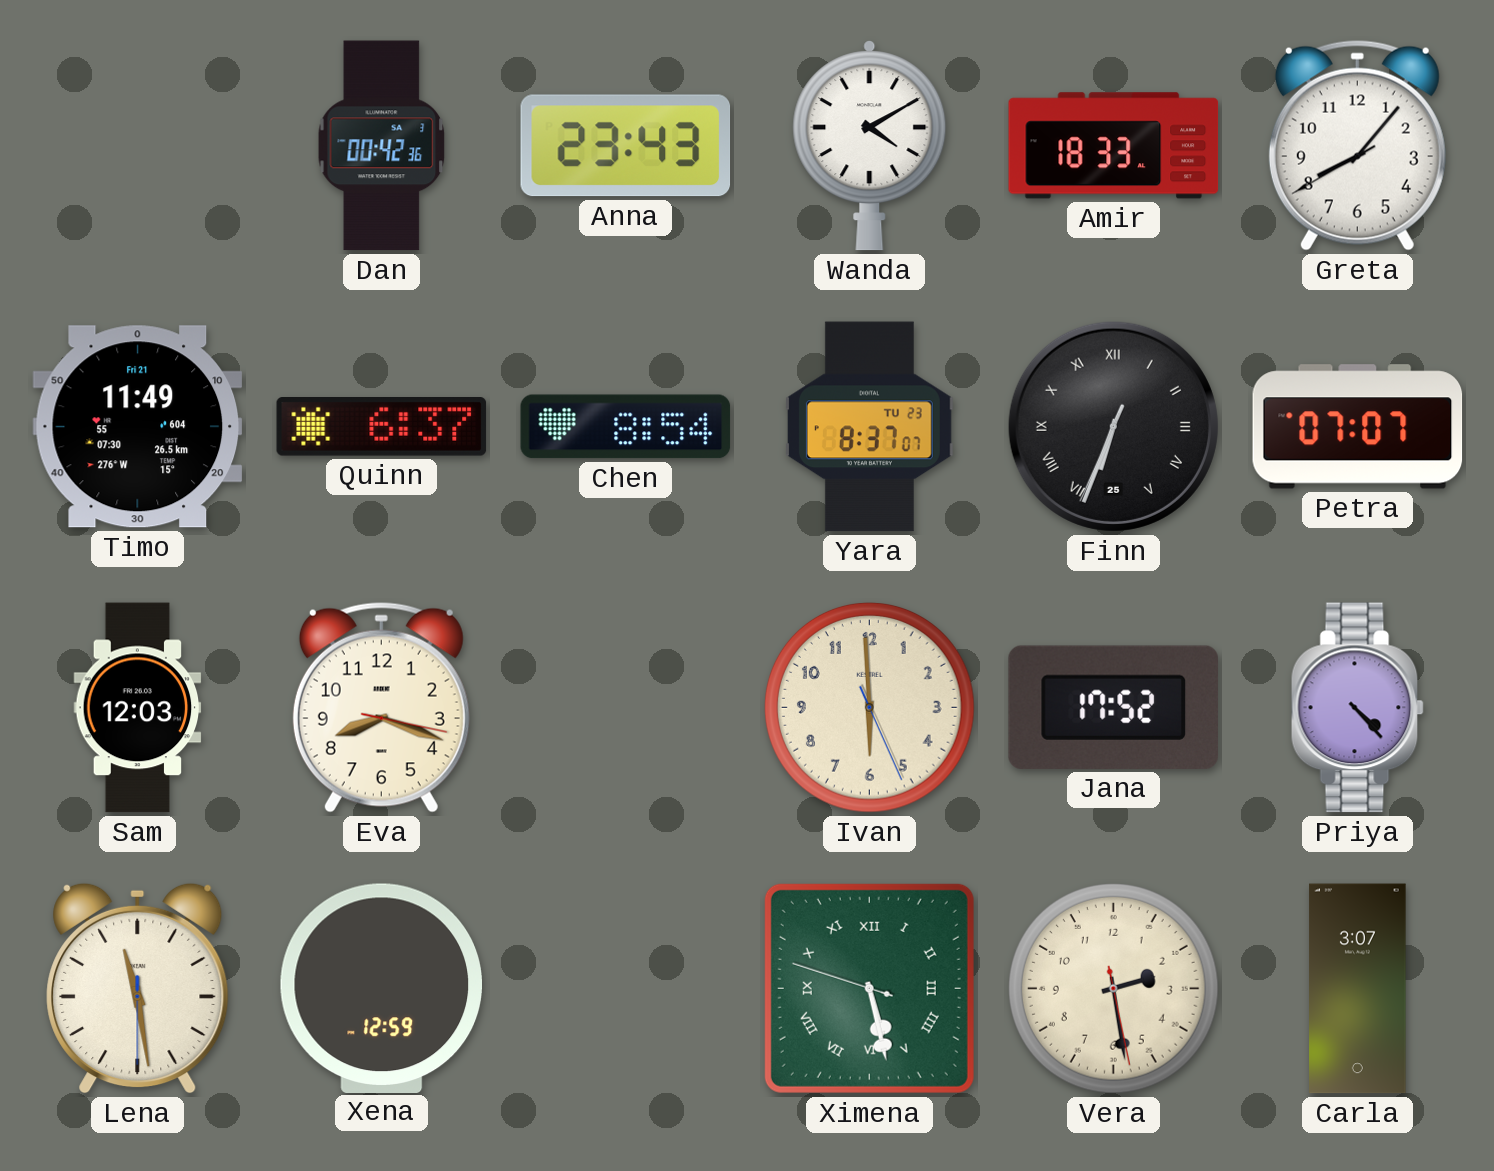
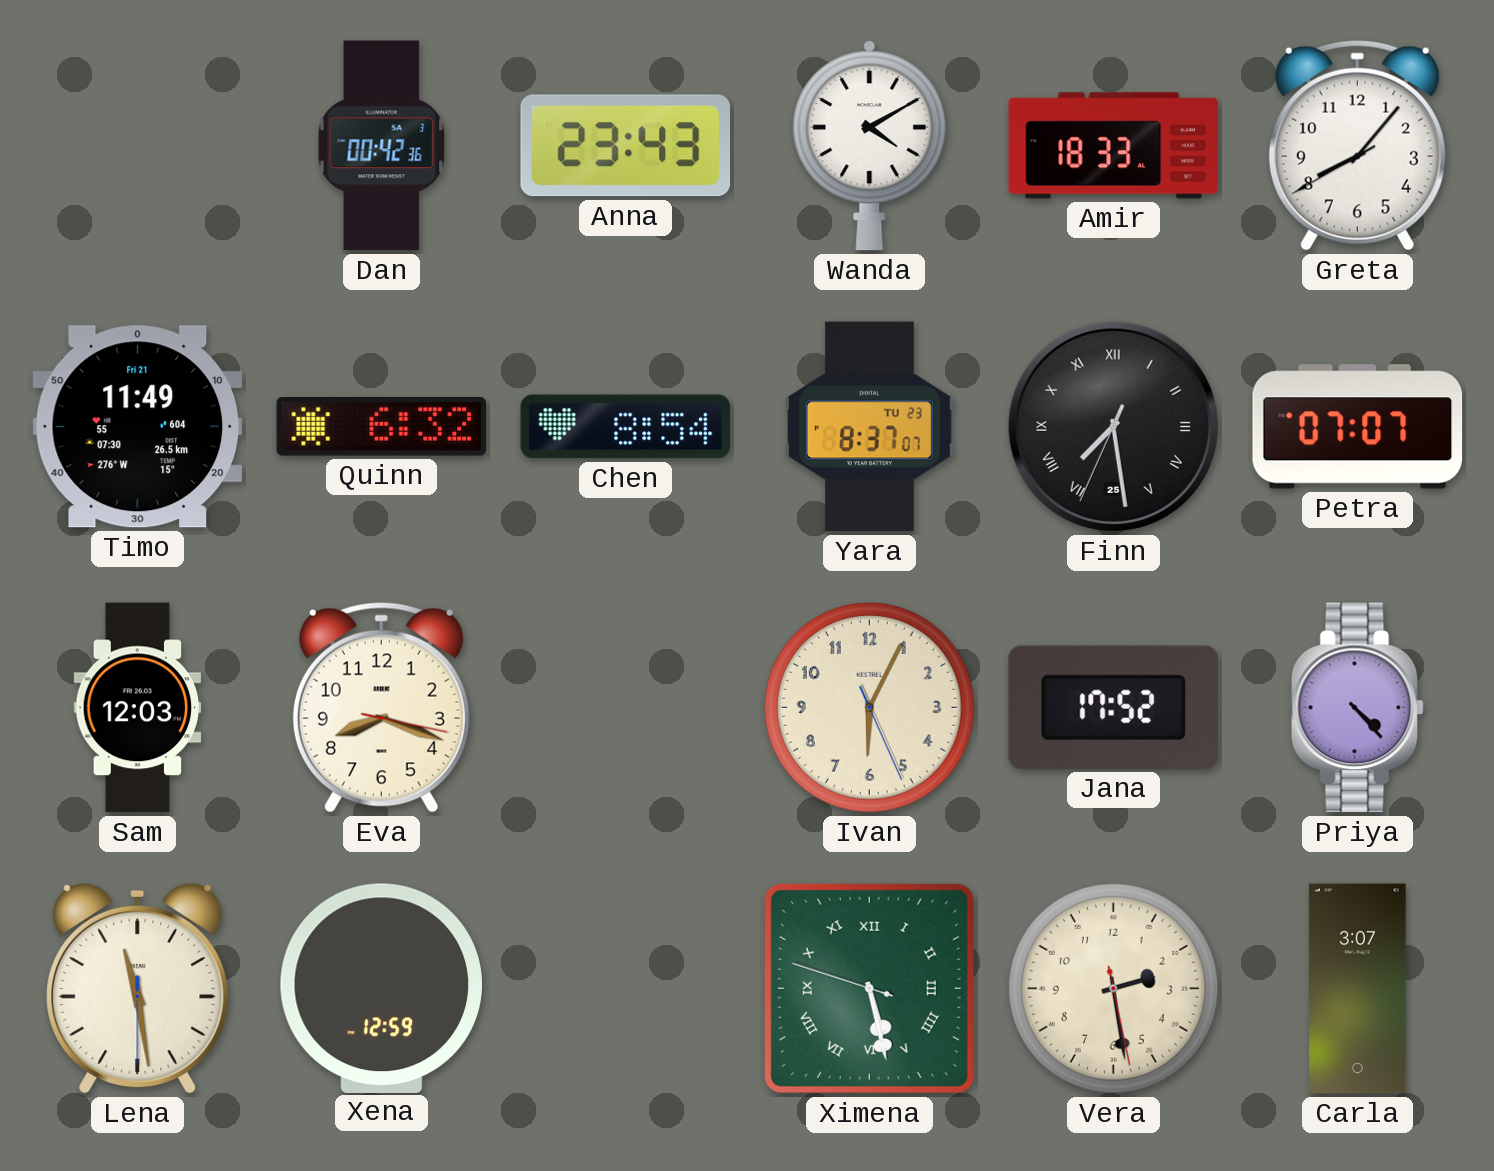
Quinn: 6:37 -> 6:32
Finn: 6:33 -> 7:28
Ivan: 5:59 -> 6:04
